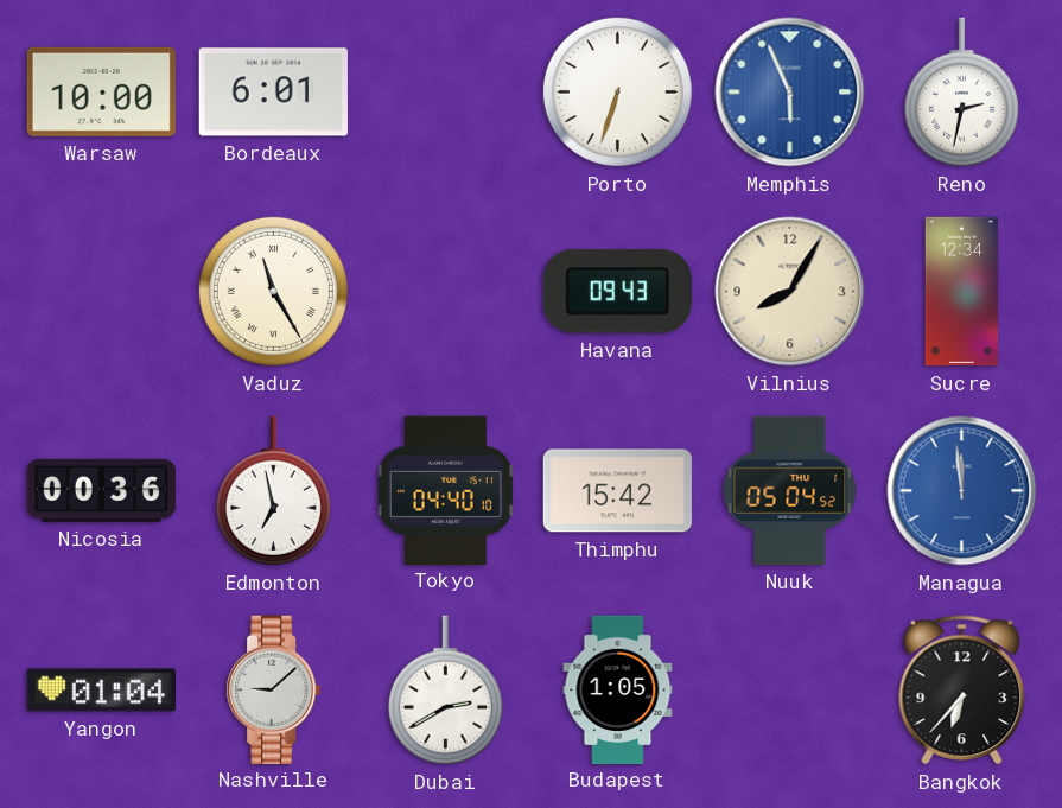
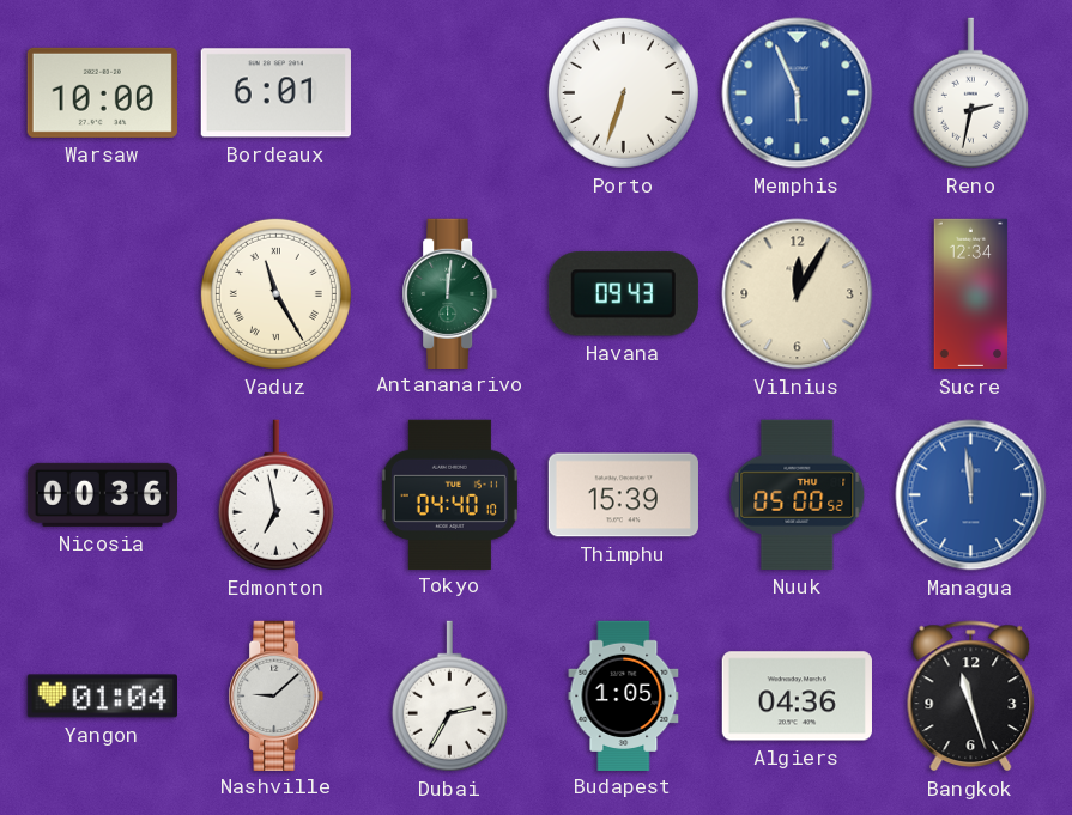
Antananarivo: none -> 12:01
Vilnius: 8:05 -> 12:05
Thimphu: 15:42 -> 15:39
Nuuk: 05:04 -> 05:00
Dubai: 2:40 -> 2:35
Algiers: none -> 04:36
Bangkok: 6:37 -> 11:27
